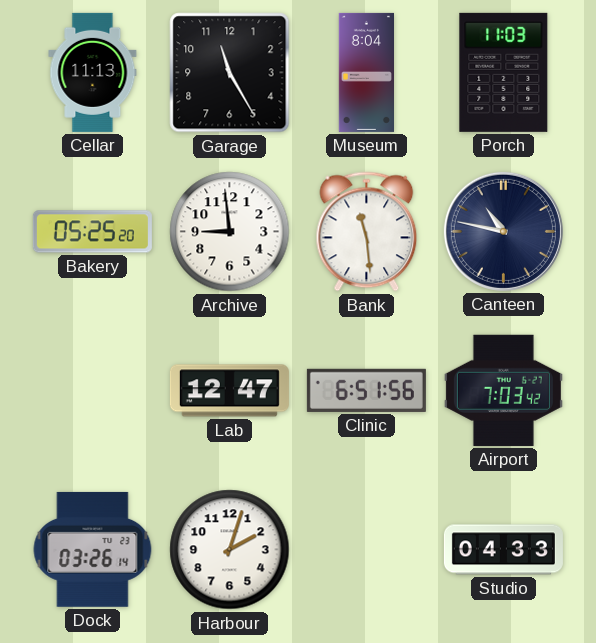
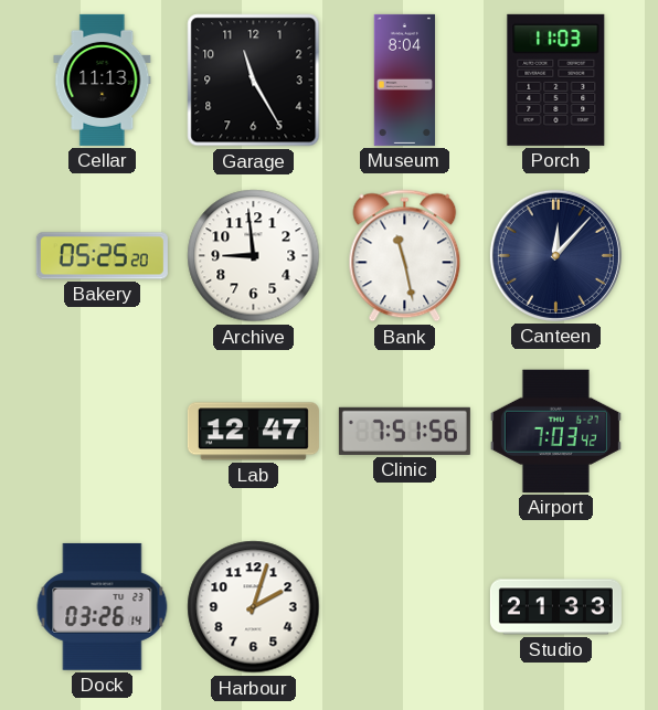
Bank: 11:29 -> 11:28
Canteen: 10:47 -> 12:07
Clinic: 6:51 -> 7:51
Studio: 04:33 -> 21:33
